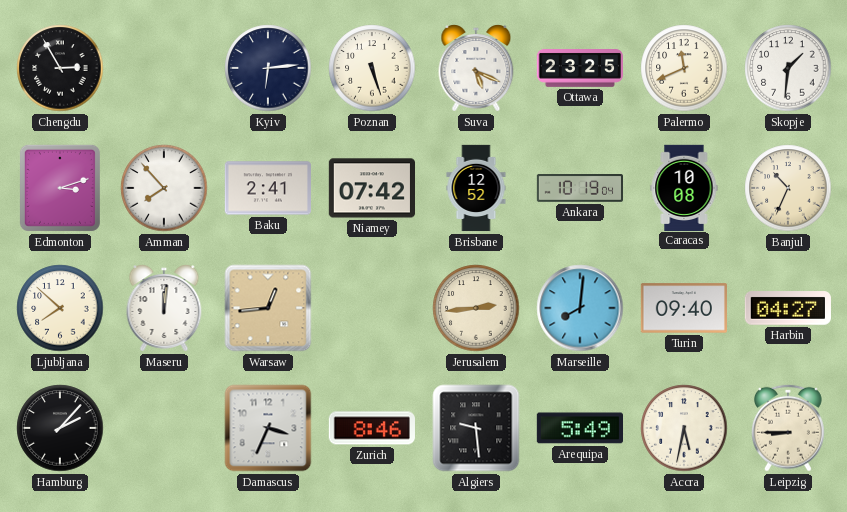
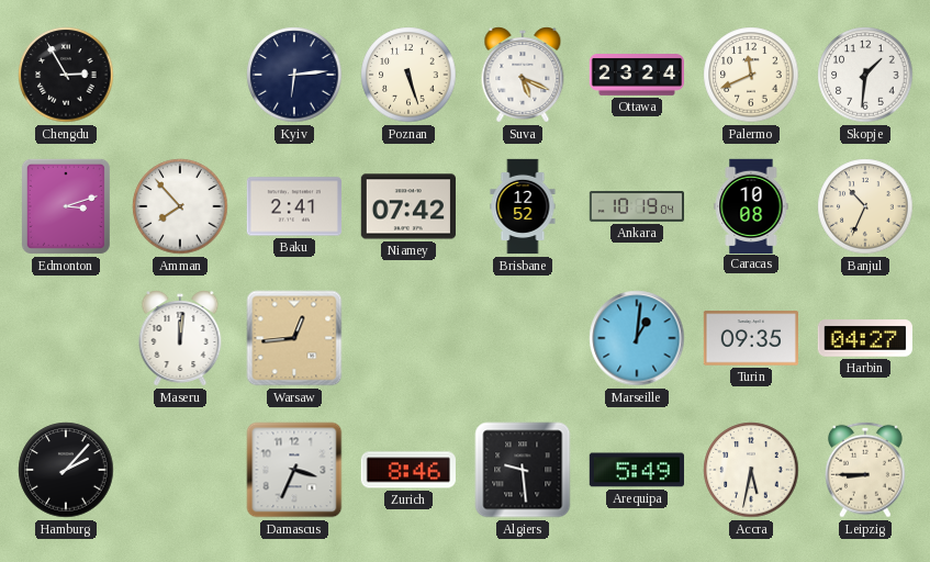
Ottawa: 23:25 -> 23:24
Ljubljana: 7:52 -> none
Jerusalem: 2:44 -> none
Marseille: 8:01 -> 1:01
Turin: 09:40 -> 09:35
